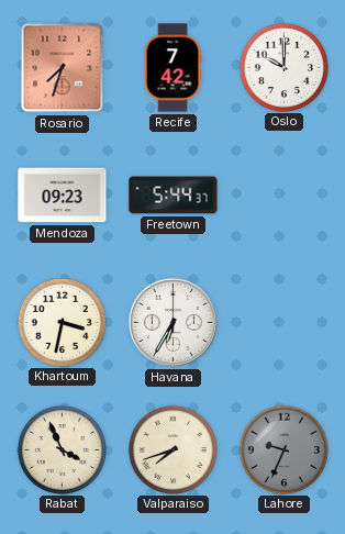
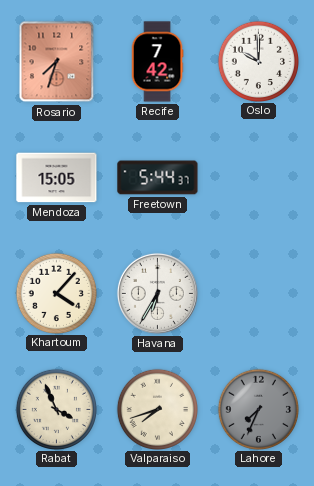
Mendoza: 09:23 -> 15:05
Khartoum: 3:32 -> 4:07
Lahore: 9:34 -> 7:34
